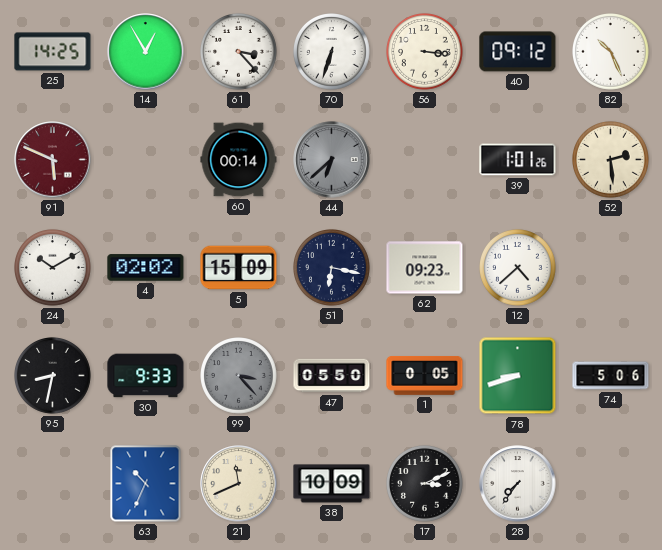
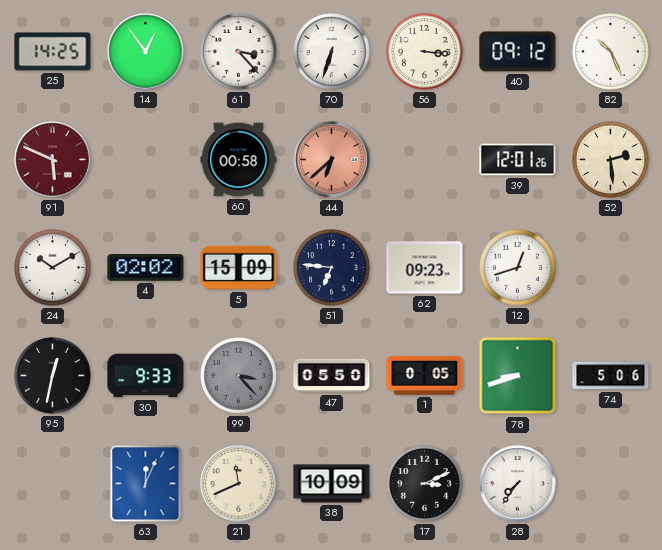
14: 12:55 -> 12:54
60: 00:14 -> 00:58
44 dial: grey -> salmon
39: 1:01 -> 12:01
51: 6:17 -> 6:46
12: 4:38 -> 12:42
95: 8:32 -> 12:32
63: 10:34 -> 12:04
